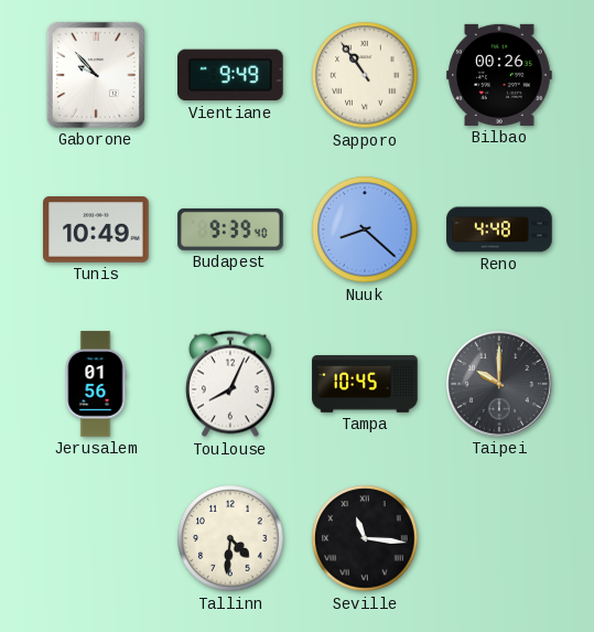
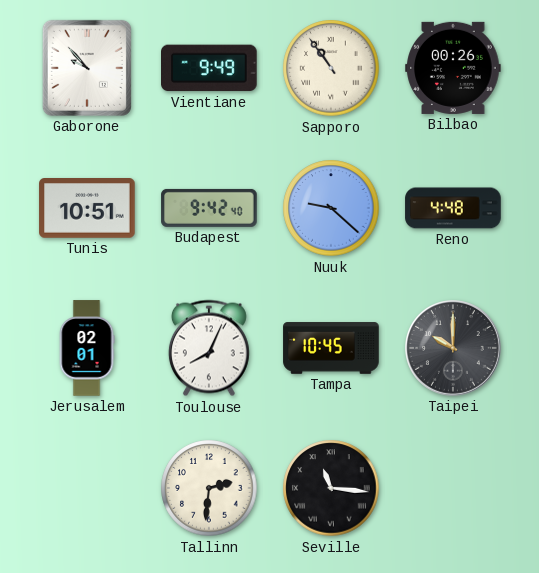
Tunis: 10:49 -> 10:51
Budapest: 9:39 -> 9:42
Nuuk: 8:22 -> 9:22
Jerusalem: 01:56 -> 02:01
Tallinn: 4:31 -> 2:31
